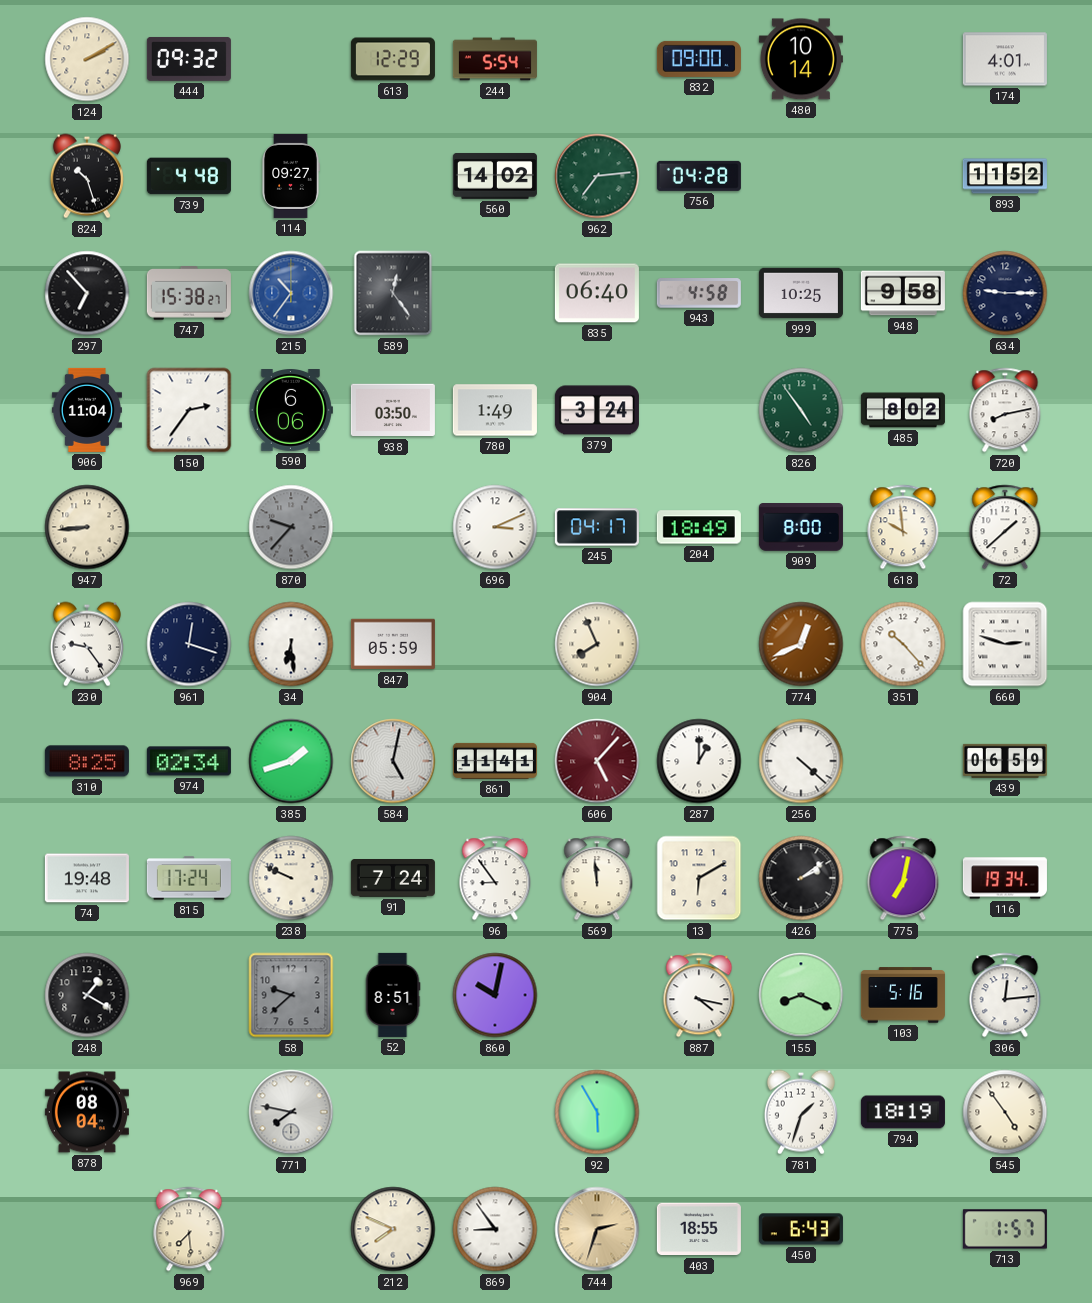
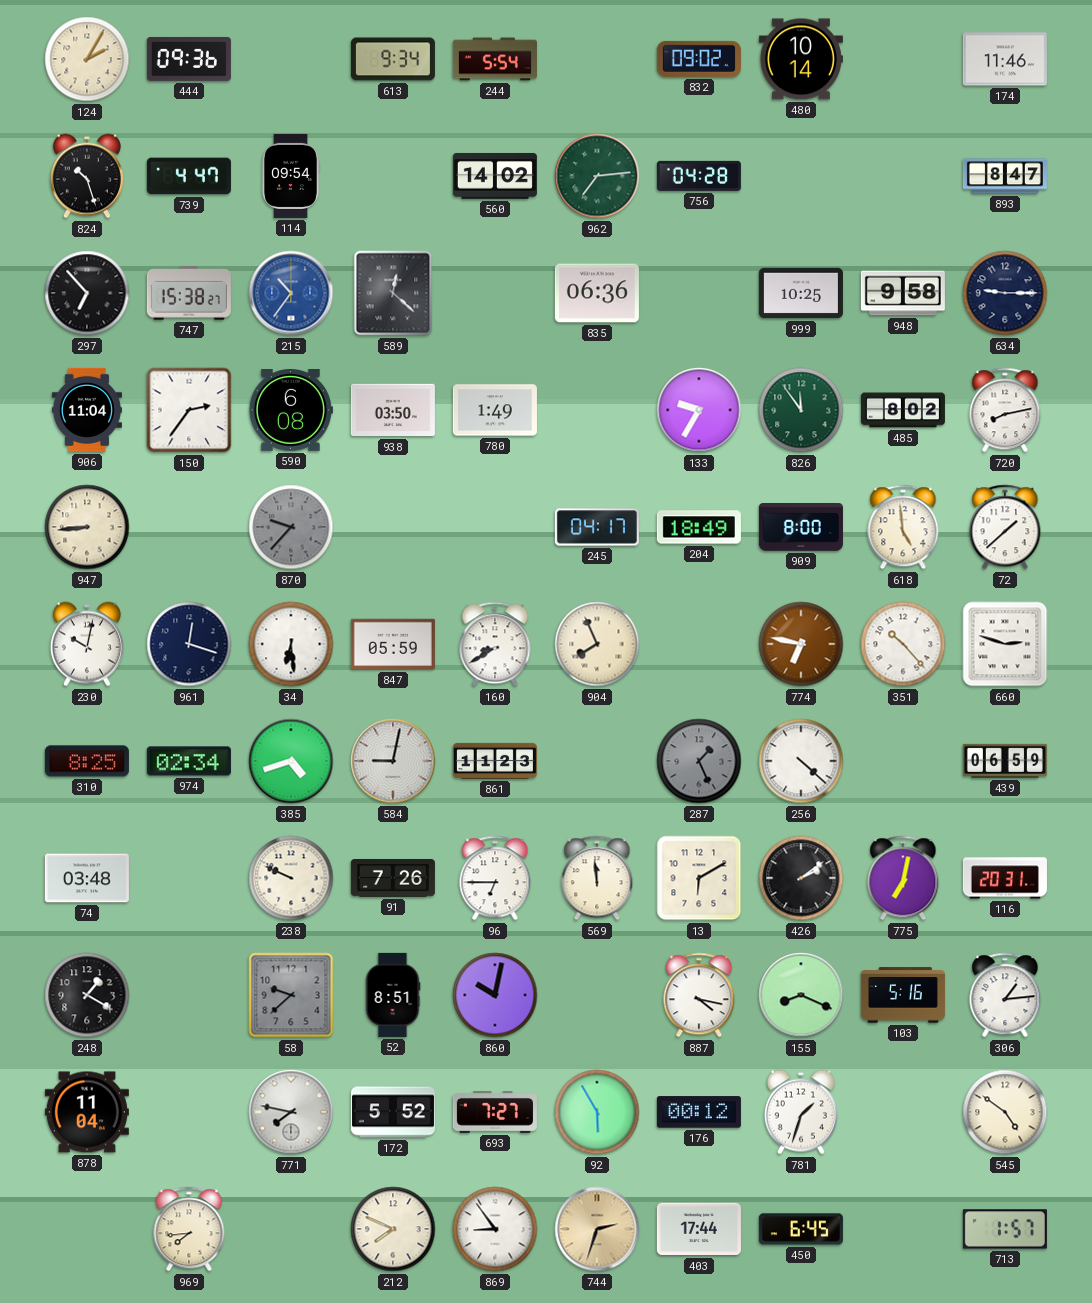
124: 2:10 -> 2:05
444: 09:32 -> 09:36
613: 12:29 -> 9:34
832: 09:00 -> 09:02
174: 4:01 -> 11:46
739: 4:48 -> 4:47
114: 09:27 -> 09:54
893: 11:52 -> 8:47
589: 12:24 -> 12:22
835: 06:40 -> 06:36
943: 4:58 -> none
590: 6:06 -> 6:08
379: 3:24 -> none
133: none -> 9:35
826: 4:54 -> 11:54
696: 3:11 -> none
618: 9:59 -> 4:59
230: 9:24 -> 10:02
160: none -> 8:40
774: 12:41 -> 6:47
385: 1:42 -> 4:42
584: 5:02 -> 9:02
861: 11:41 -> 11:23
606: 5:07 -> none
287: 1:00 -> 1:26
287 dial: white -> grey
74: 19:48 -> 03:48
815: 17:24 -> none
91: 7:24 -> 7:26
96: 8:54 -> 6:45
116: 19:34 -> 20:31
306: 12:14 -> 1:14
878: 08:04 -> 11:04
172: none -> 5:52
693: none -> 7:27
176: none -> 00:12
794: 18:19 -> none
545: 4:54 -> 4:51
969: 7:29 -> 7:44
403: 18:55 -> 17:44
450: 6:43 -> 6:45
